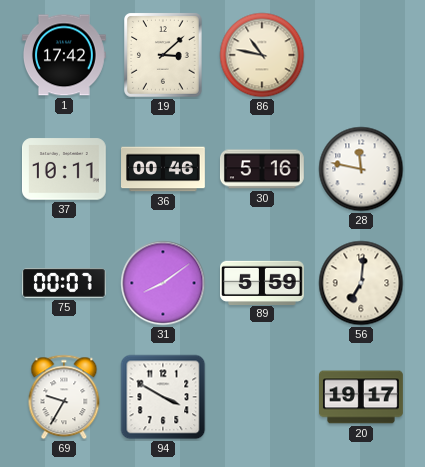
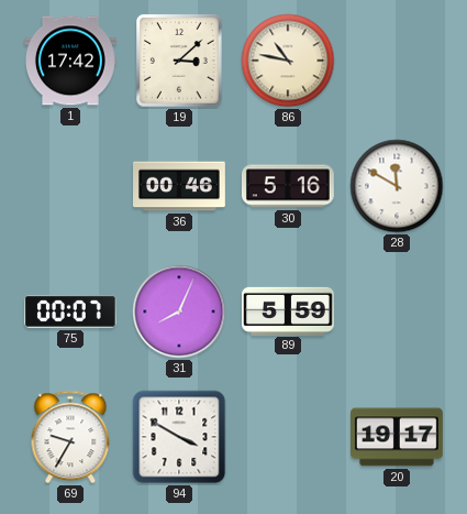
37: 10:11 -> none
28: 11:47 -> 11:50
31: 8:09 -> 8:04
56: 7:01 -> none
